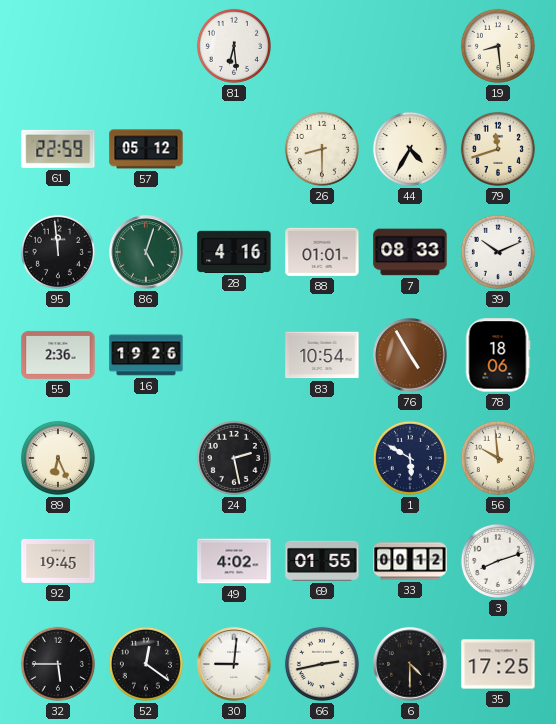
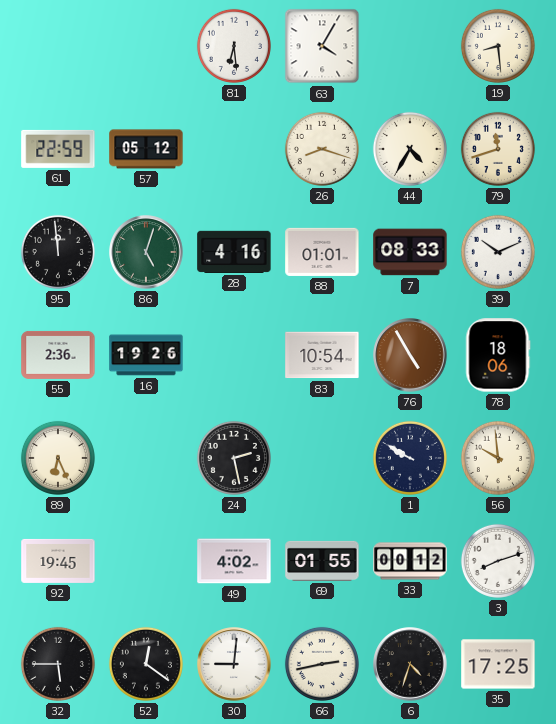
63: none -> 4:05
26: 8:30 -> 8:18
1: 5:50 -> 9:50
6: 4:30 -> 4:33
